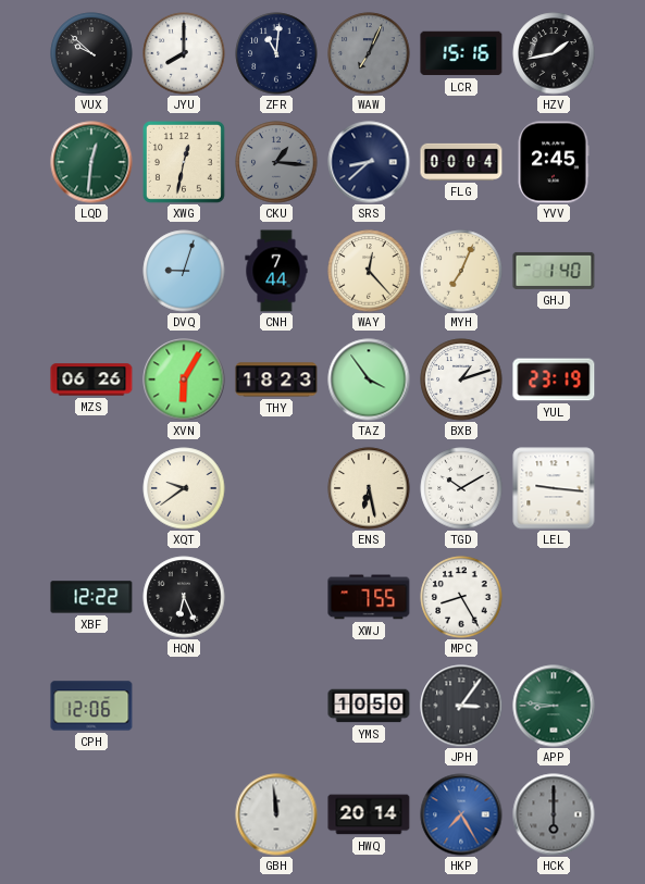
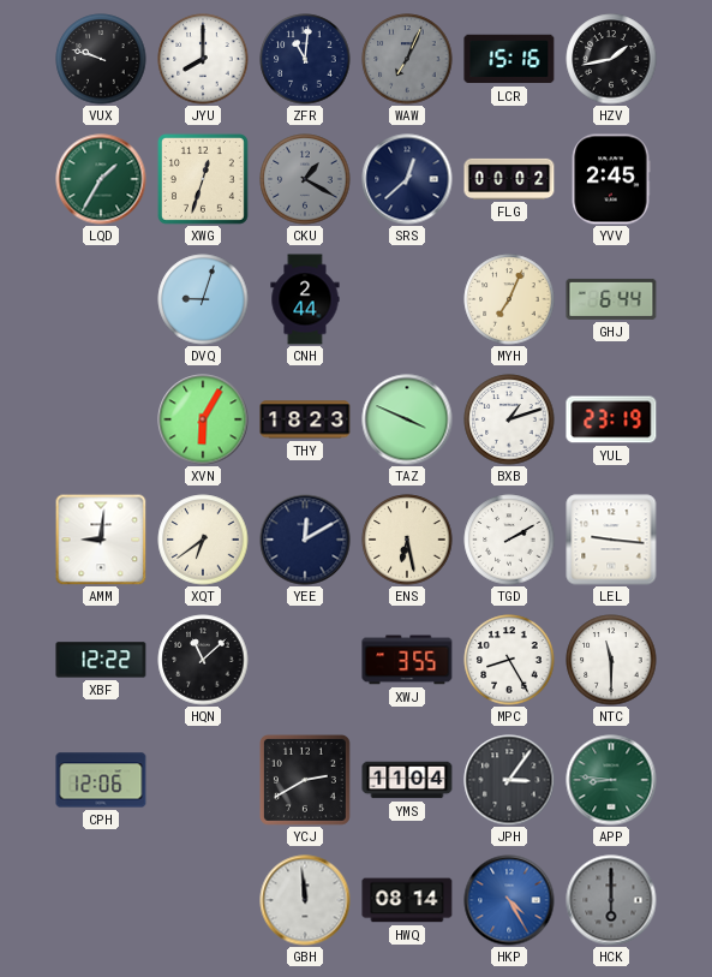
VUX: 9:52 -> 9:48
LQD: 12:31 -> 1:35
XWG: 12:32 -> 12:33
CKU: 1:16 -> 1:20
SRS: 8:38 -> 12:38
FLG: 00:04 -> 00:02
CNH: 7:44 -> 2:44
WAY: 12:23 -> none
GHJ: 1:40 -> 6:44
MZS: 06:26 -> none
TAZ: 3:54 -> 3:49
AMM: none -> 9:01
XQT: 9:39 -> 6:39
YEE: none -> 12:10
TGD: 10:10 -> 2:10
HQN: 6:26 -> 11:08
XWJ: 7:55 -> 3:55
NTC: none -> 11:30
YCJ: none -> 2:40
YMS: 10:50 -> 11:04
HWQ: 20:14 -> 08:14
HKP: 7:25 -> 4:25
